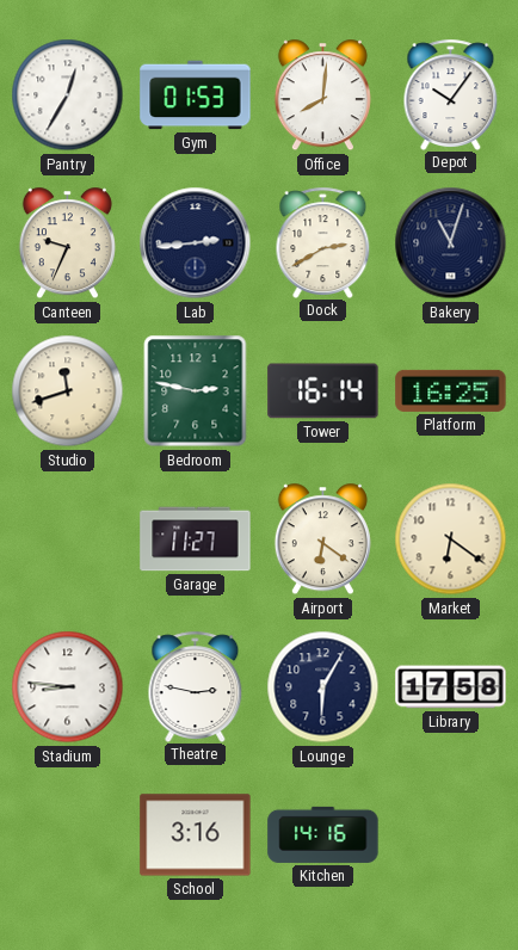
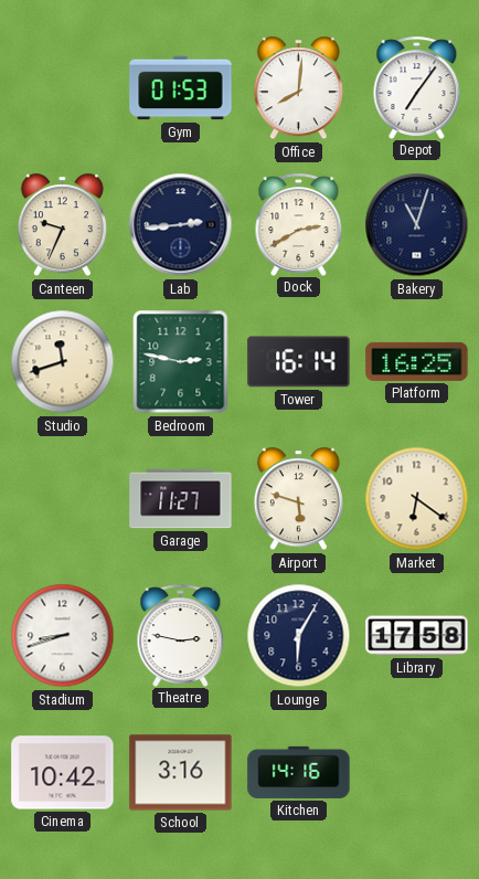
Pantry: 12:35 -> none
Depot: 10:06 -> 7:06
Airport: 6:21 -> 5:48
Stadium: 8:46 -> 8:42
Cinema: none -> 10:42
